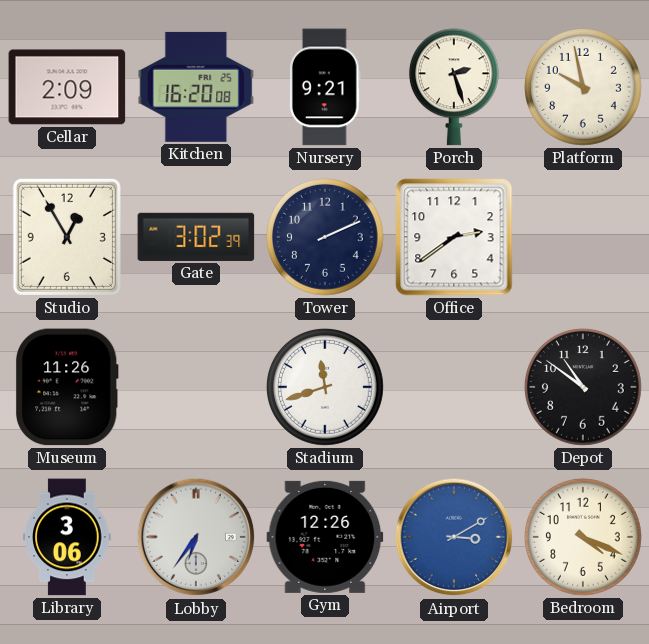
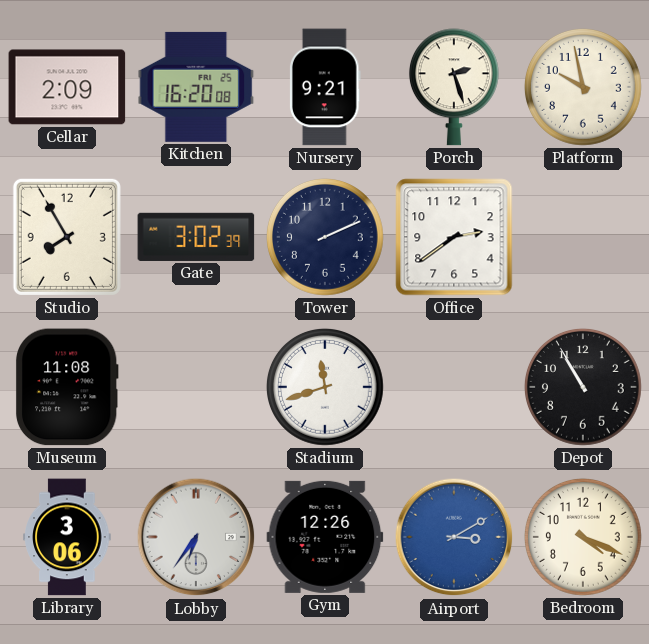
Studio: 12:55 -> 7:55
Museum: 11:26 -> 11:08
Depot: 10:51 -> 10:55
